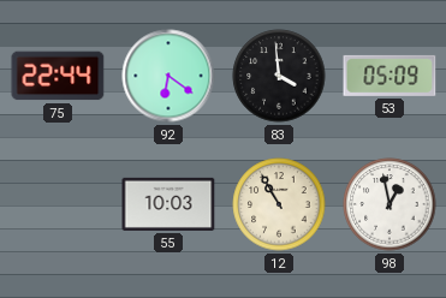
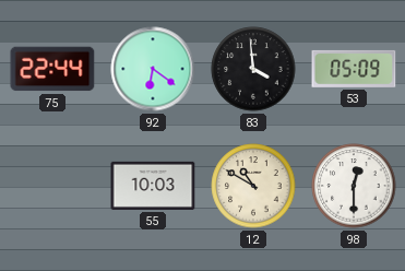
12: 10:55 -> 10:50
98: 12:58 -> 12:30
